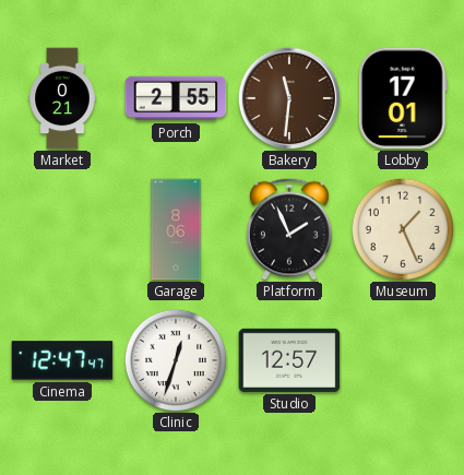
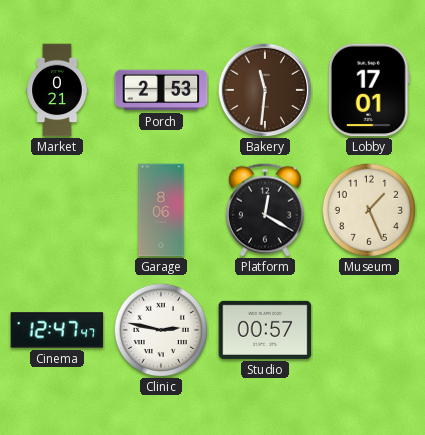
Porch: 2:55 -> 2:53
Platform: 1:56 -> 12:20
Clinic: 12:33 -> 2:47
Studio: 12:57 -> 00:57
